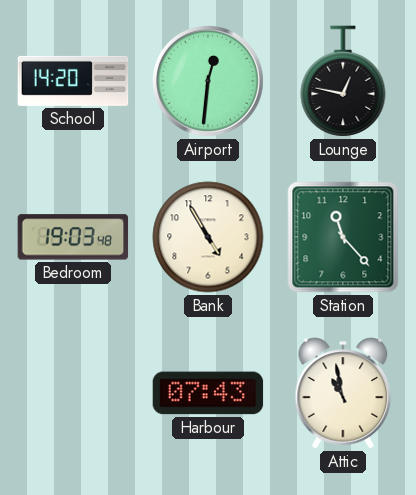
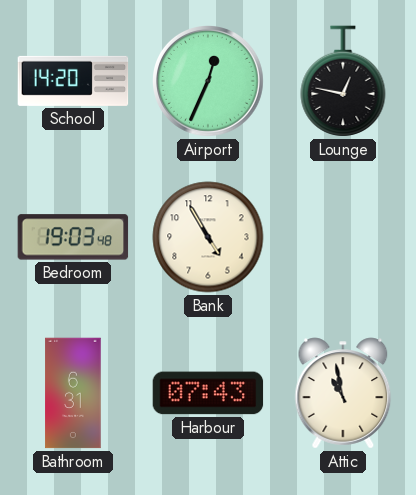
Airport: 12:31 -> 12:34
Station: 11:23 -> none
Bathroom: none -> 6:31
